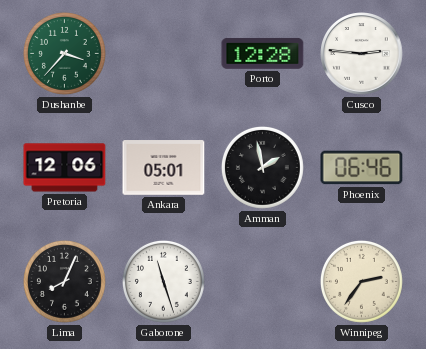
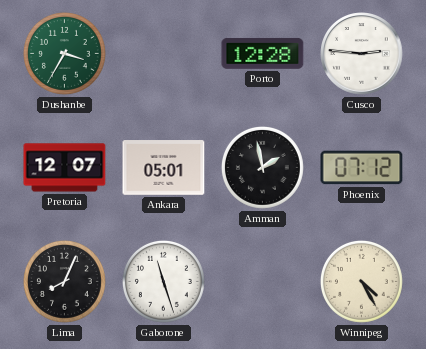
Dushanbe: 3:37 -> 3:35
Pretoria: 12:06 -> 12:07
Phoenix: 06:46 -> 07:12
Winnipeg: 2:36 -> 4:25
